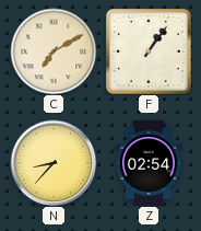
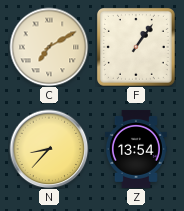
Z: 02:54 -> 13:54
